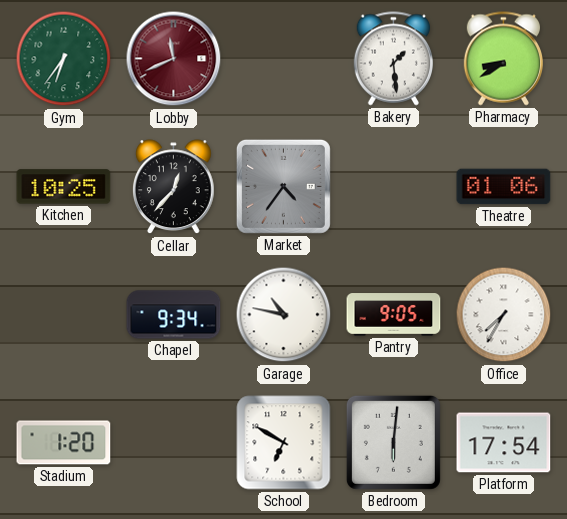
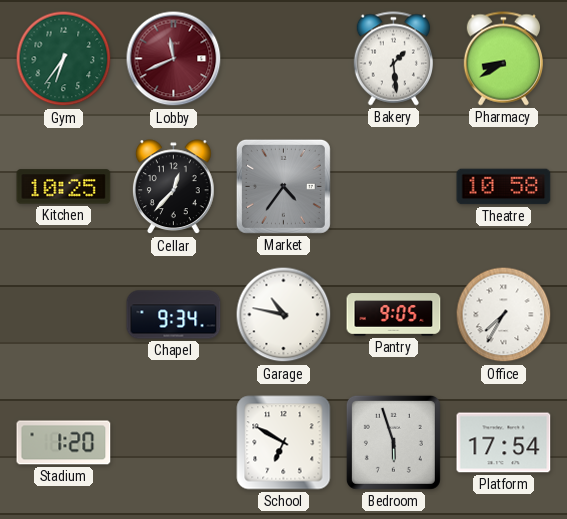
Theatre: 01:06 -> 10:58
Bedroom: 6:01 -> 5:57
